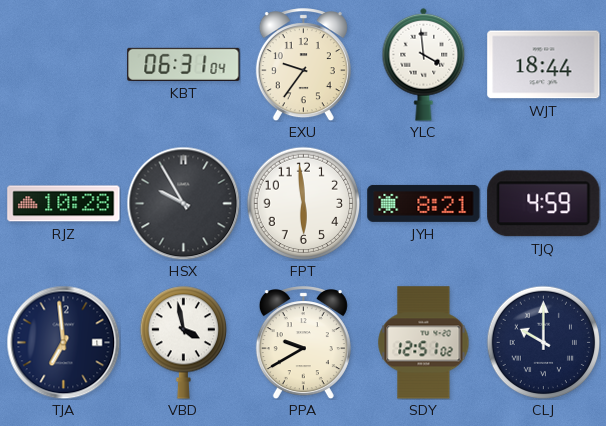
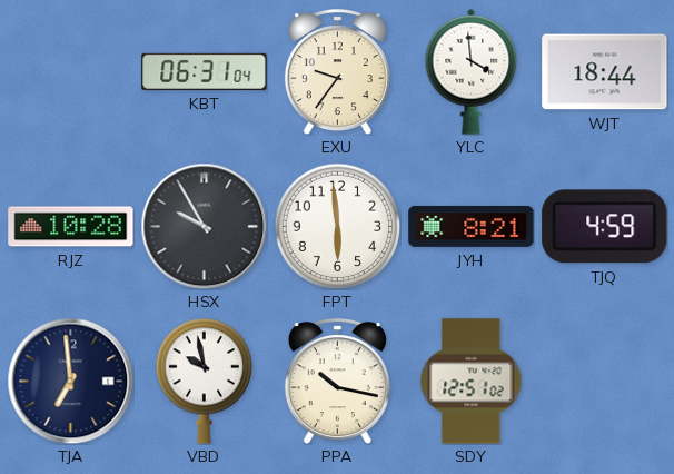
VBD: 3:58 -> 9:58
PPA: 9:40 -> 10:17
CLJ: 10:00 -> none
